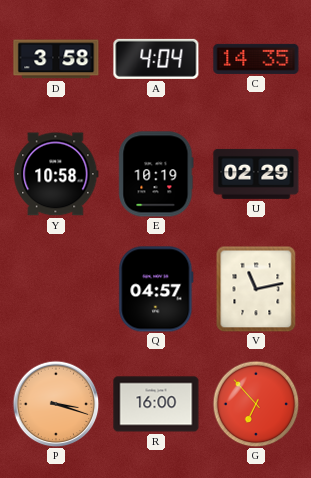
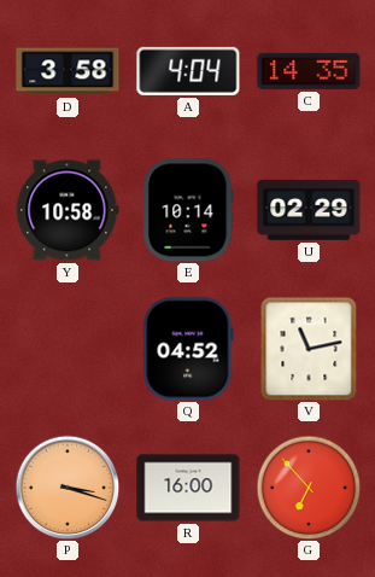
E: 10:19 -> 10:14
Q: 04:57 -> 04:52
